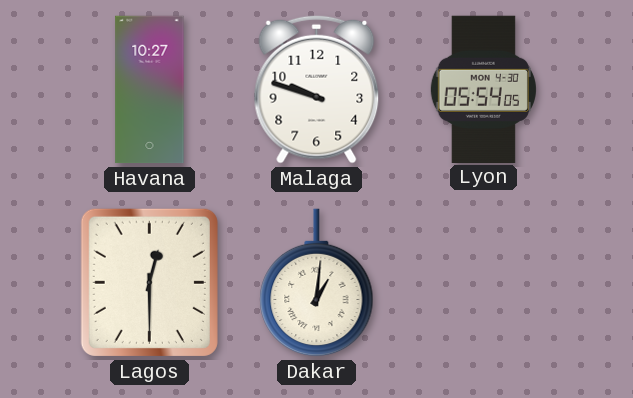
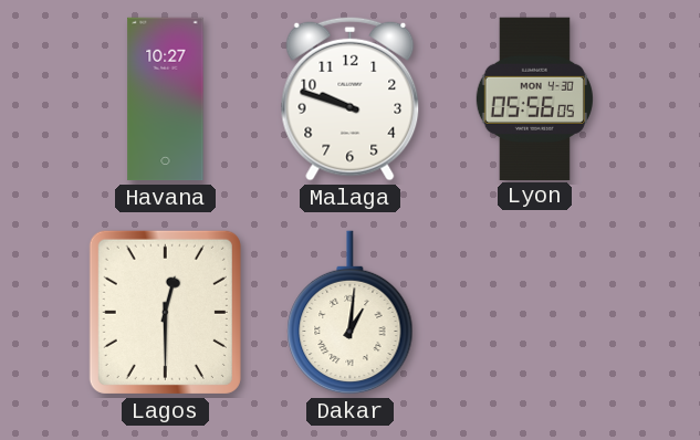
Lyon: 05:54 -> 05:56
